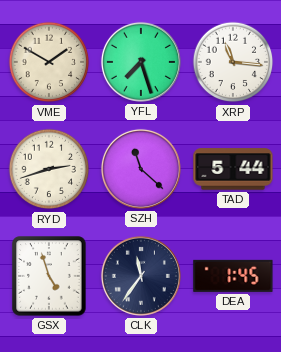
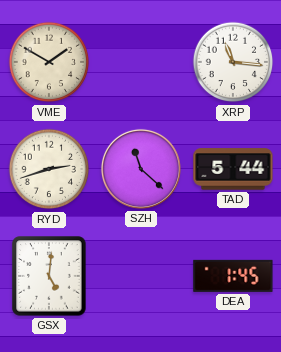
YFL: 7:27 -> none
GSX: 4:57 -> 5:01
CLK: 11:36 -> none
